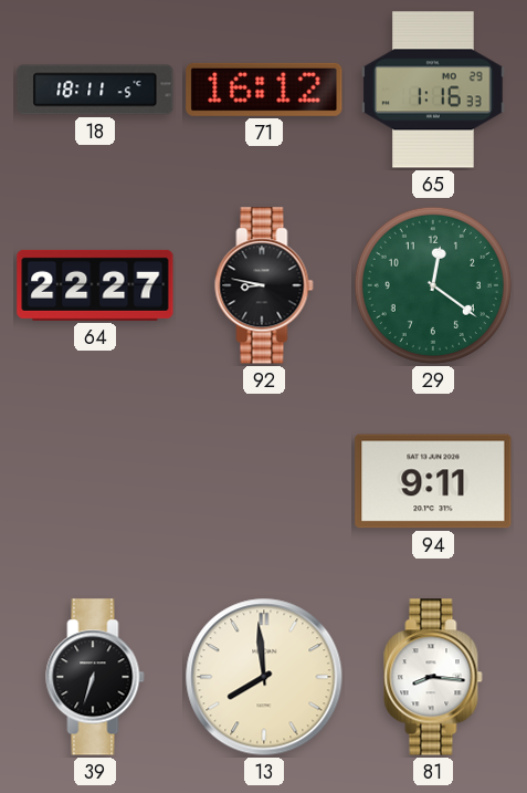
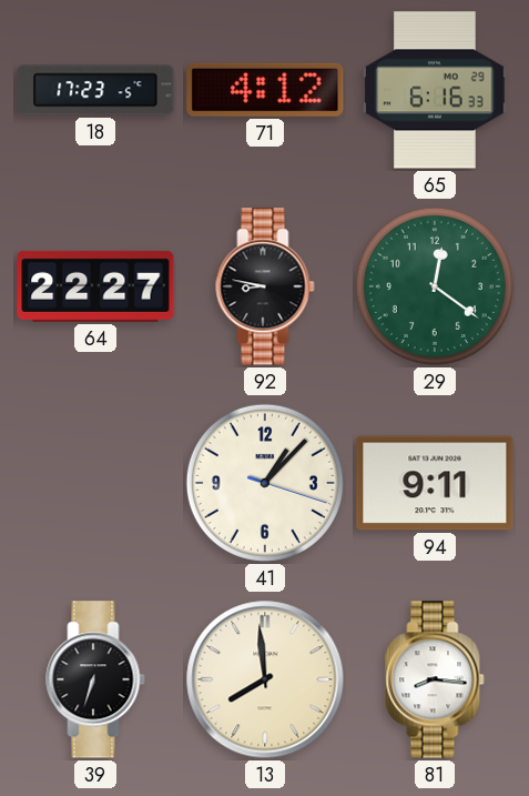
18: 18:11 -> 17:23
71: 16:12 -> 4:12
65: 1:16 -> 6:16
41: none -> 1:07
